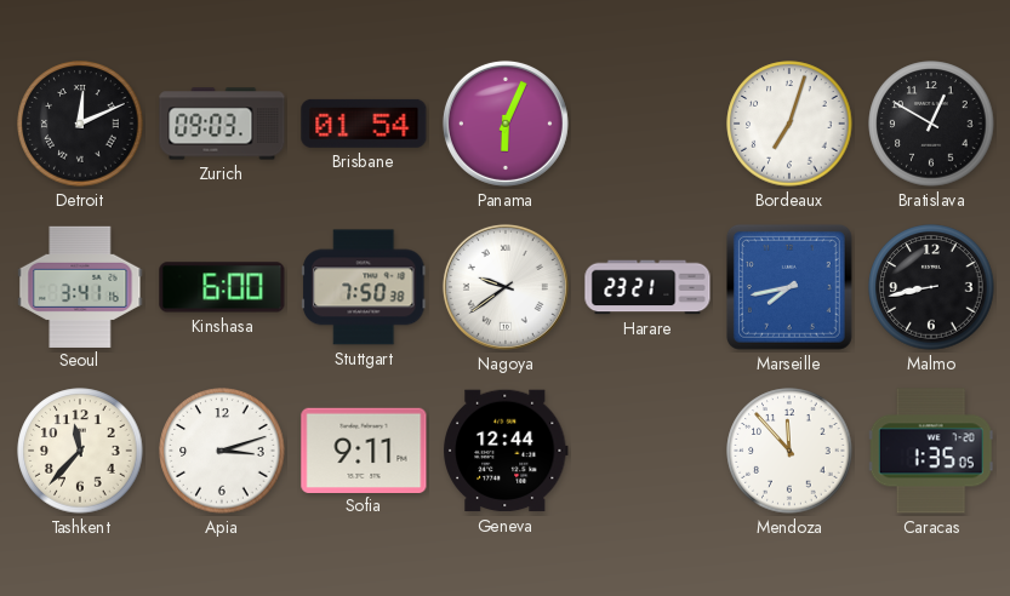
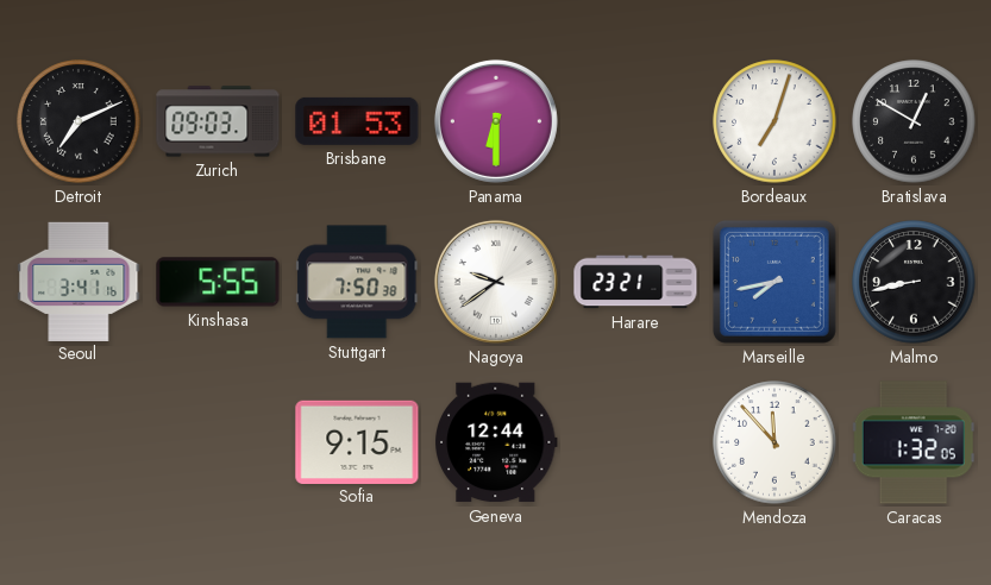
Detroit: 12:11 -> 7:11
Brisbane: 01:54 -> 01:53
Panama: 6:04 -> 6:30
Kinshasa: 6:00 -> 5:55
Tashkent: 11:37 -> none
Apia: 3:12 -> none
Sofia: 9:11 -> 9:15
Caracas: 1:35 -> 1:32
